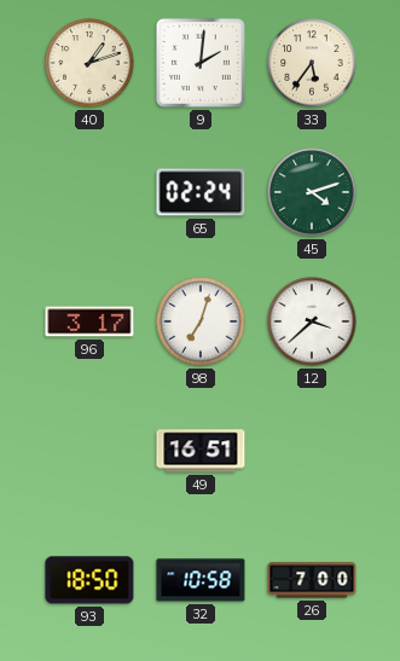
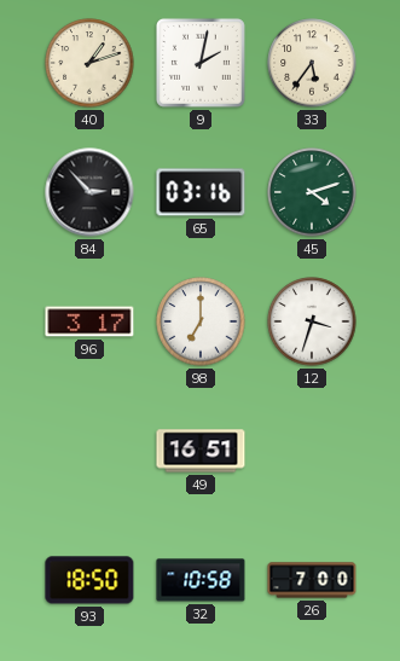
9: 2:01 -> 2:02
84: none -> 2:53
65: 02:24 -> 03:16
98: 7:03 -> 7:00
12: 3:38 -> 3:33
